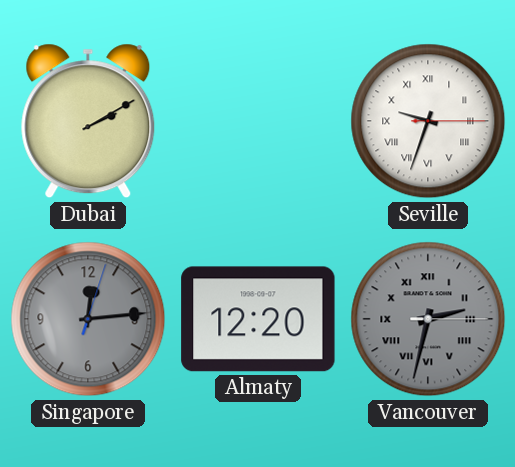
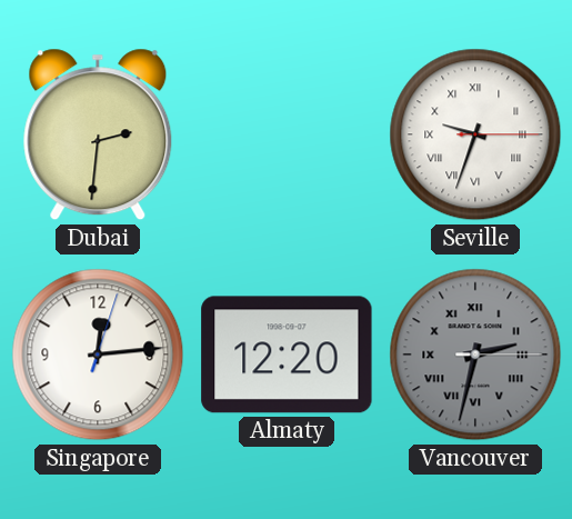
Dubai: 2:10 -> 2:31
Singapore dial: grey -> white
